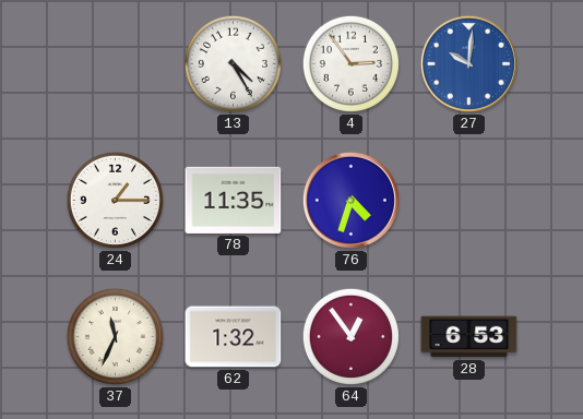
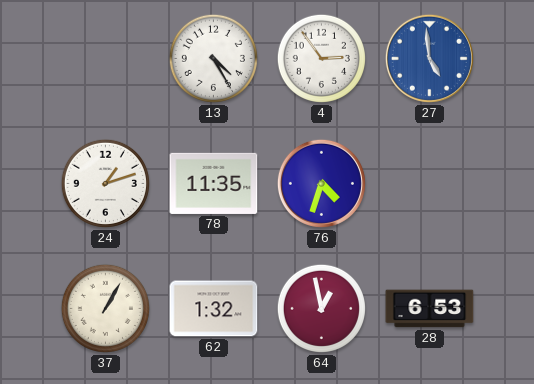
27: 10:01 -> 4:59
24: 1:15 -> 1:12
37: 11:34 -> 1:05
64: 12:54 -> 12:58
